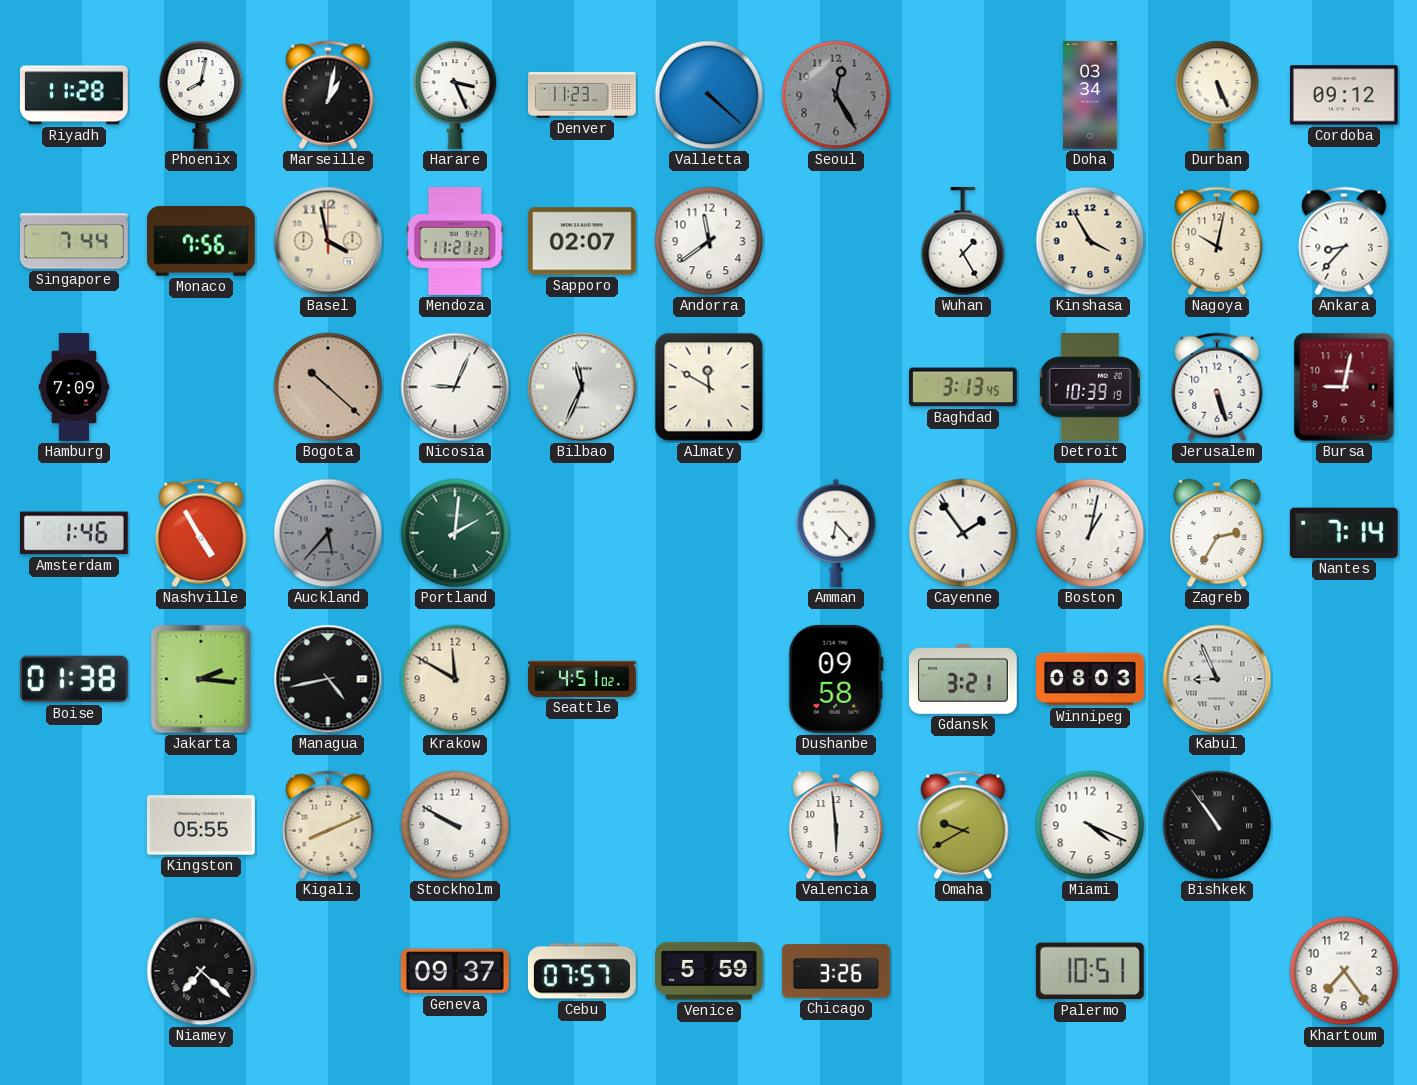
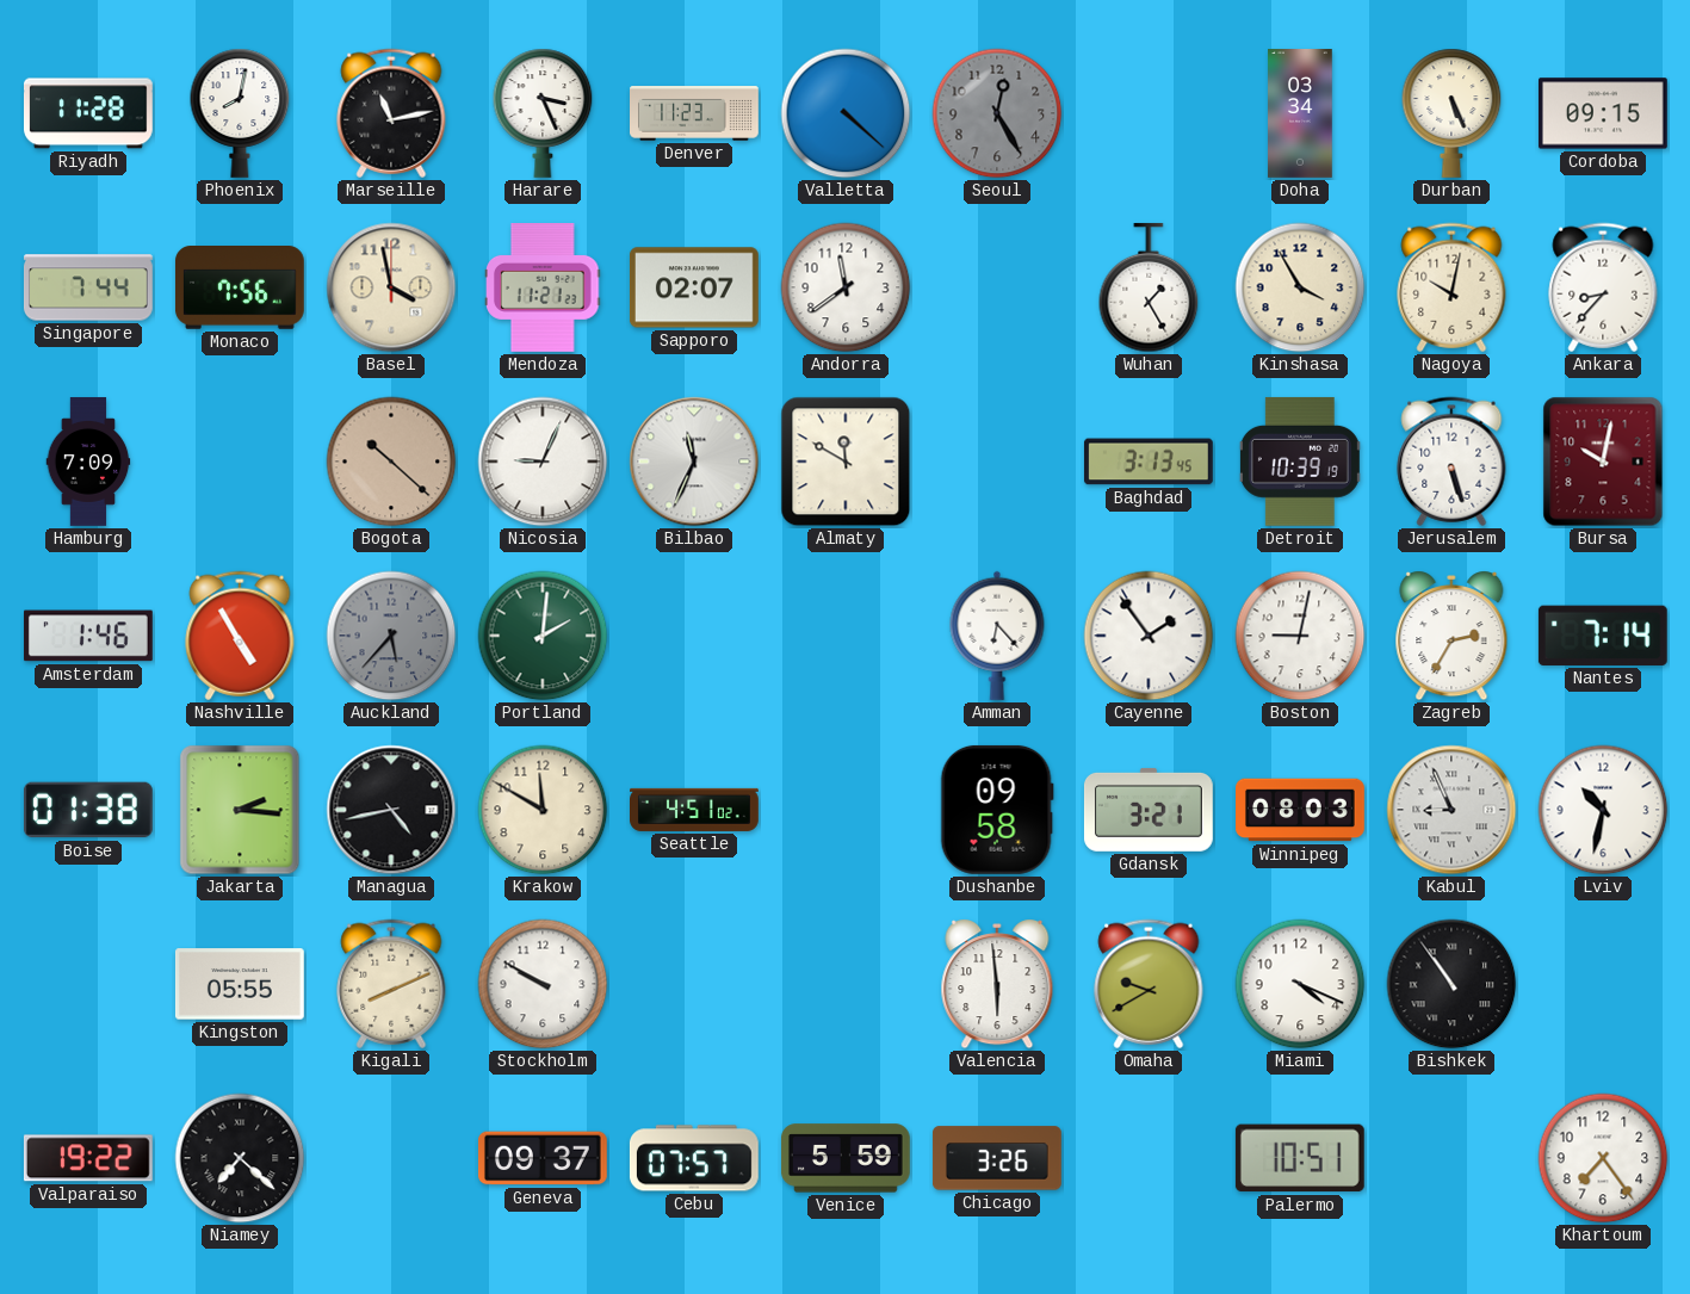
Marseille: 1:02 -> 11:13
Cordoba: 09:12 -> 09:15
Bursa: 9:02 -> 10:02
Boston: 1:02 -> 9:02
Lviv: none -> 10:32
Valparaiso: none -> 19:22
